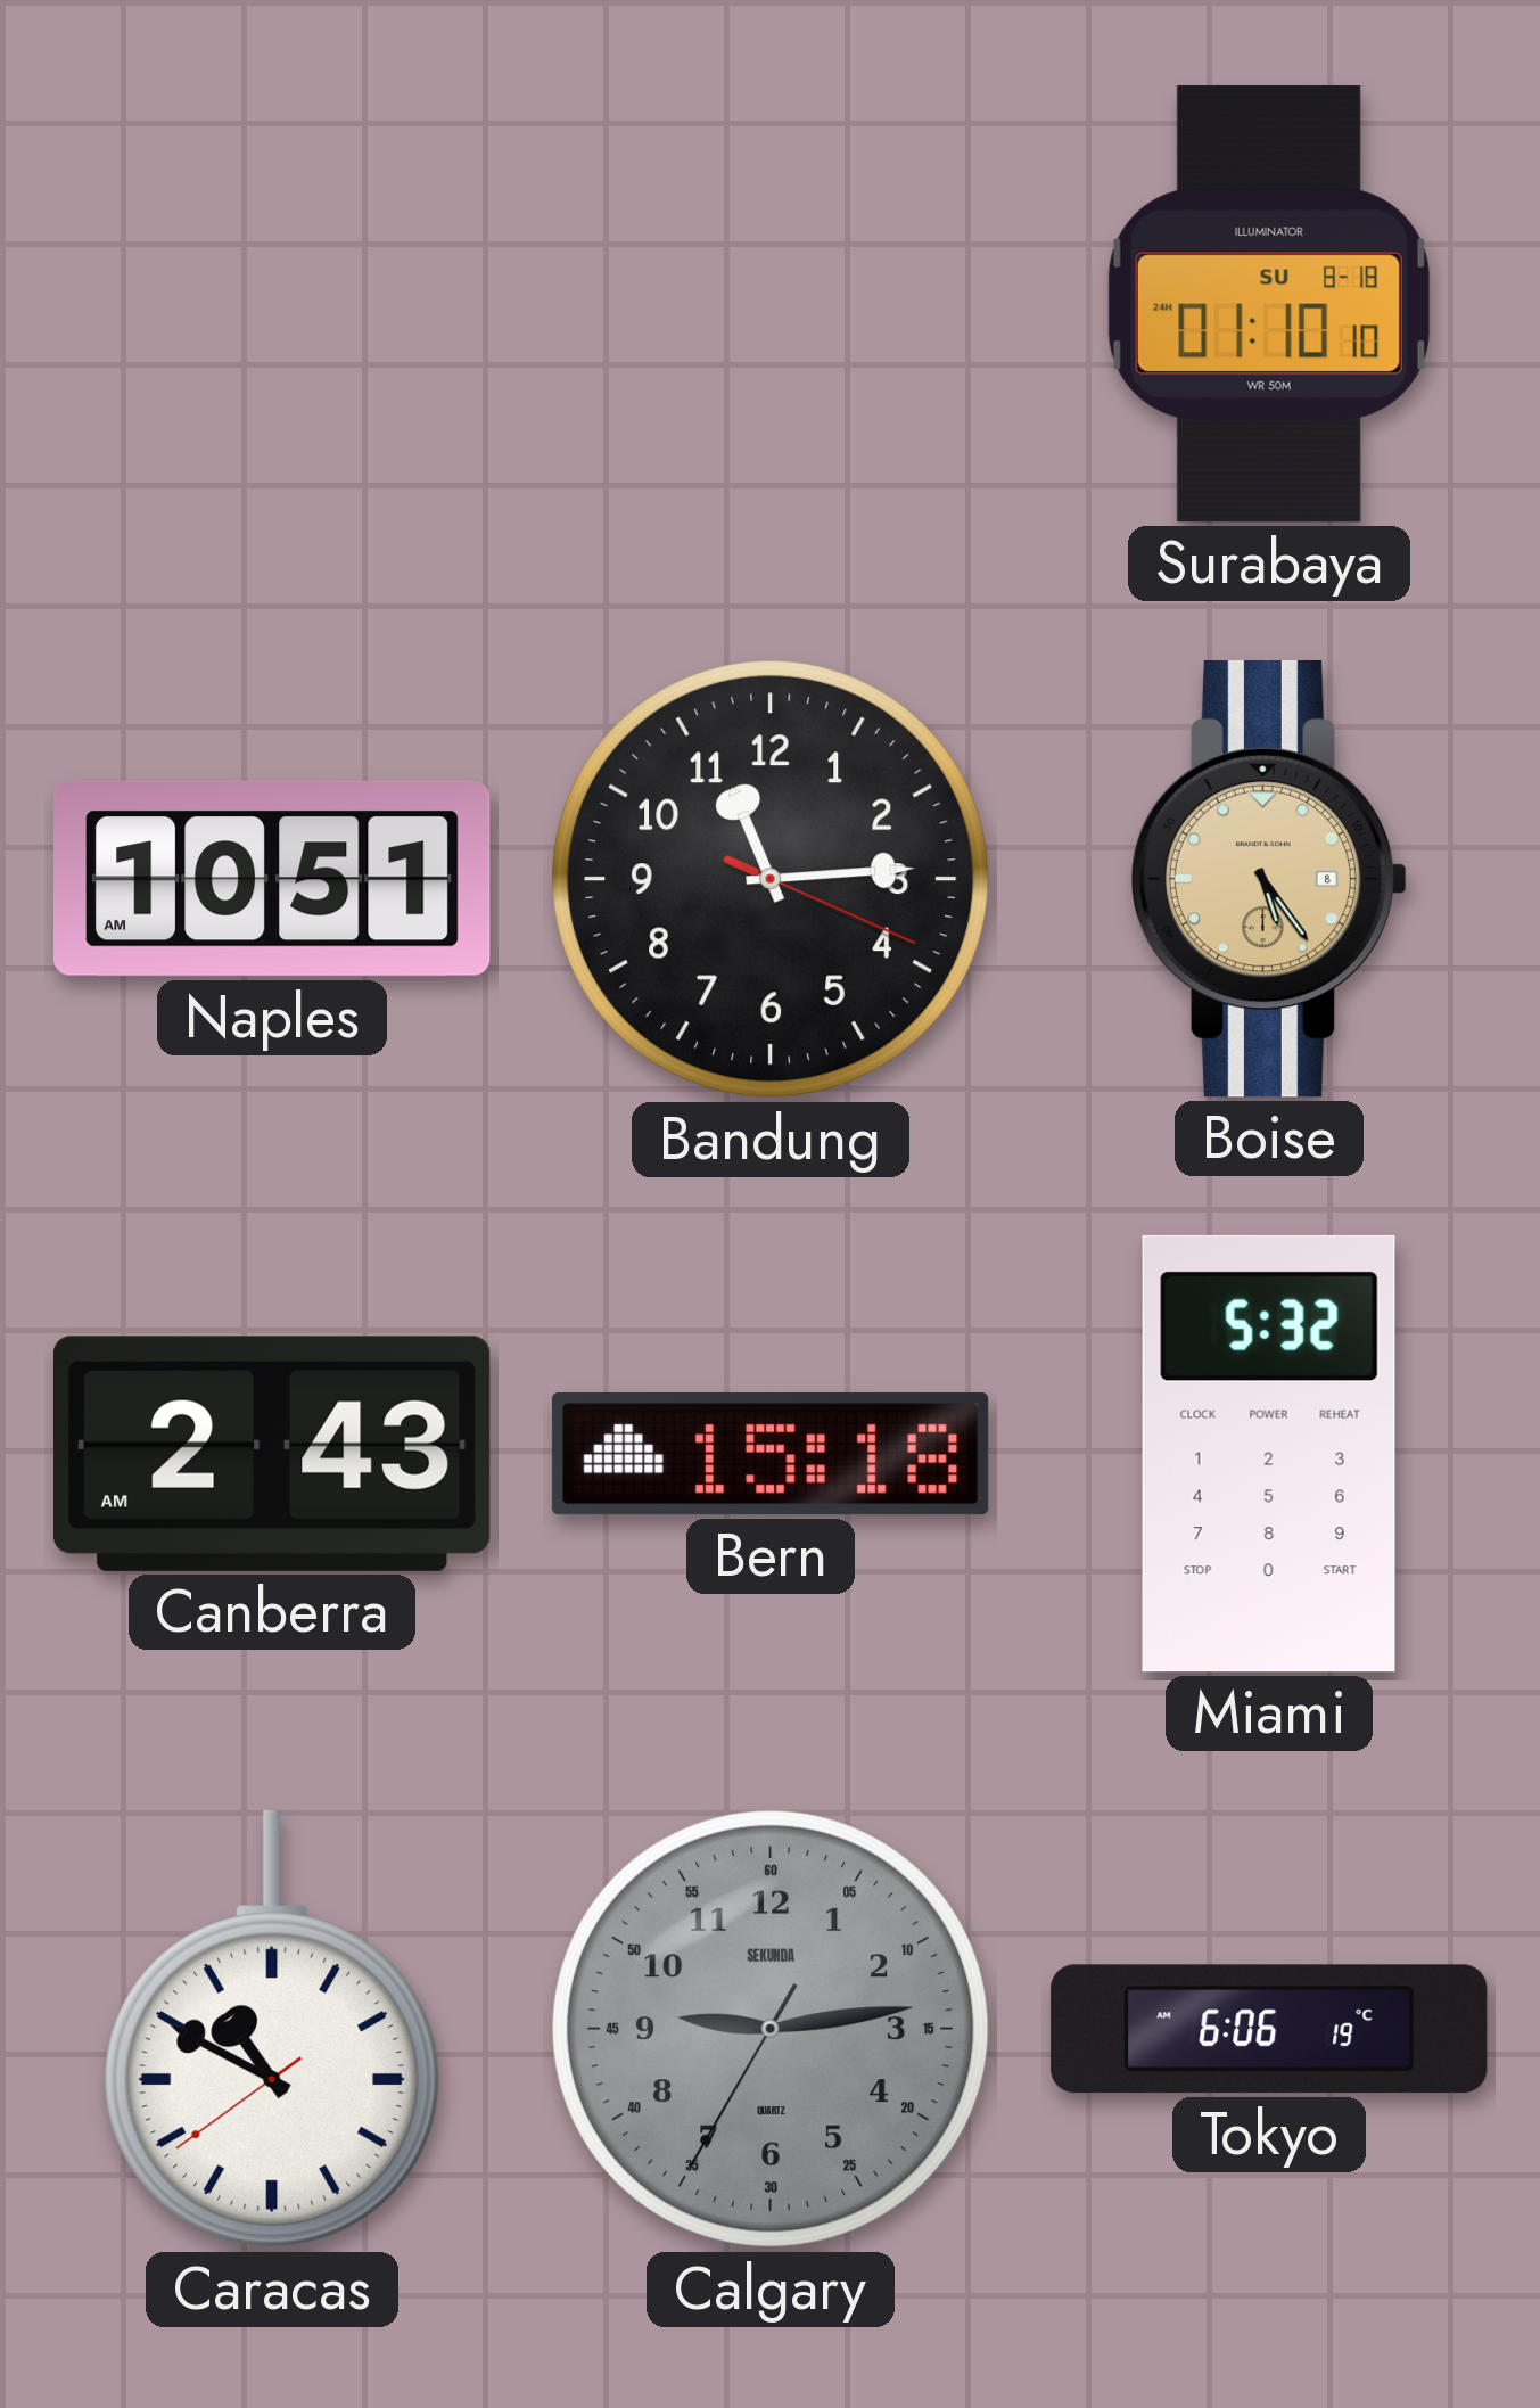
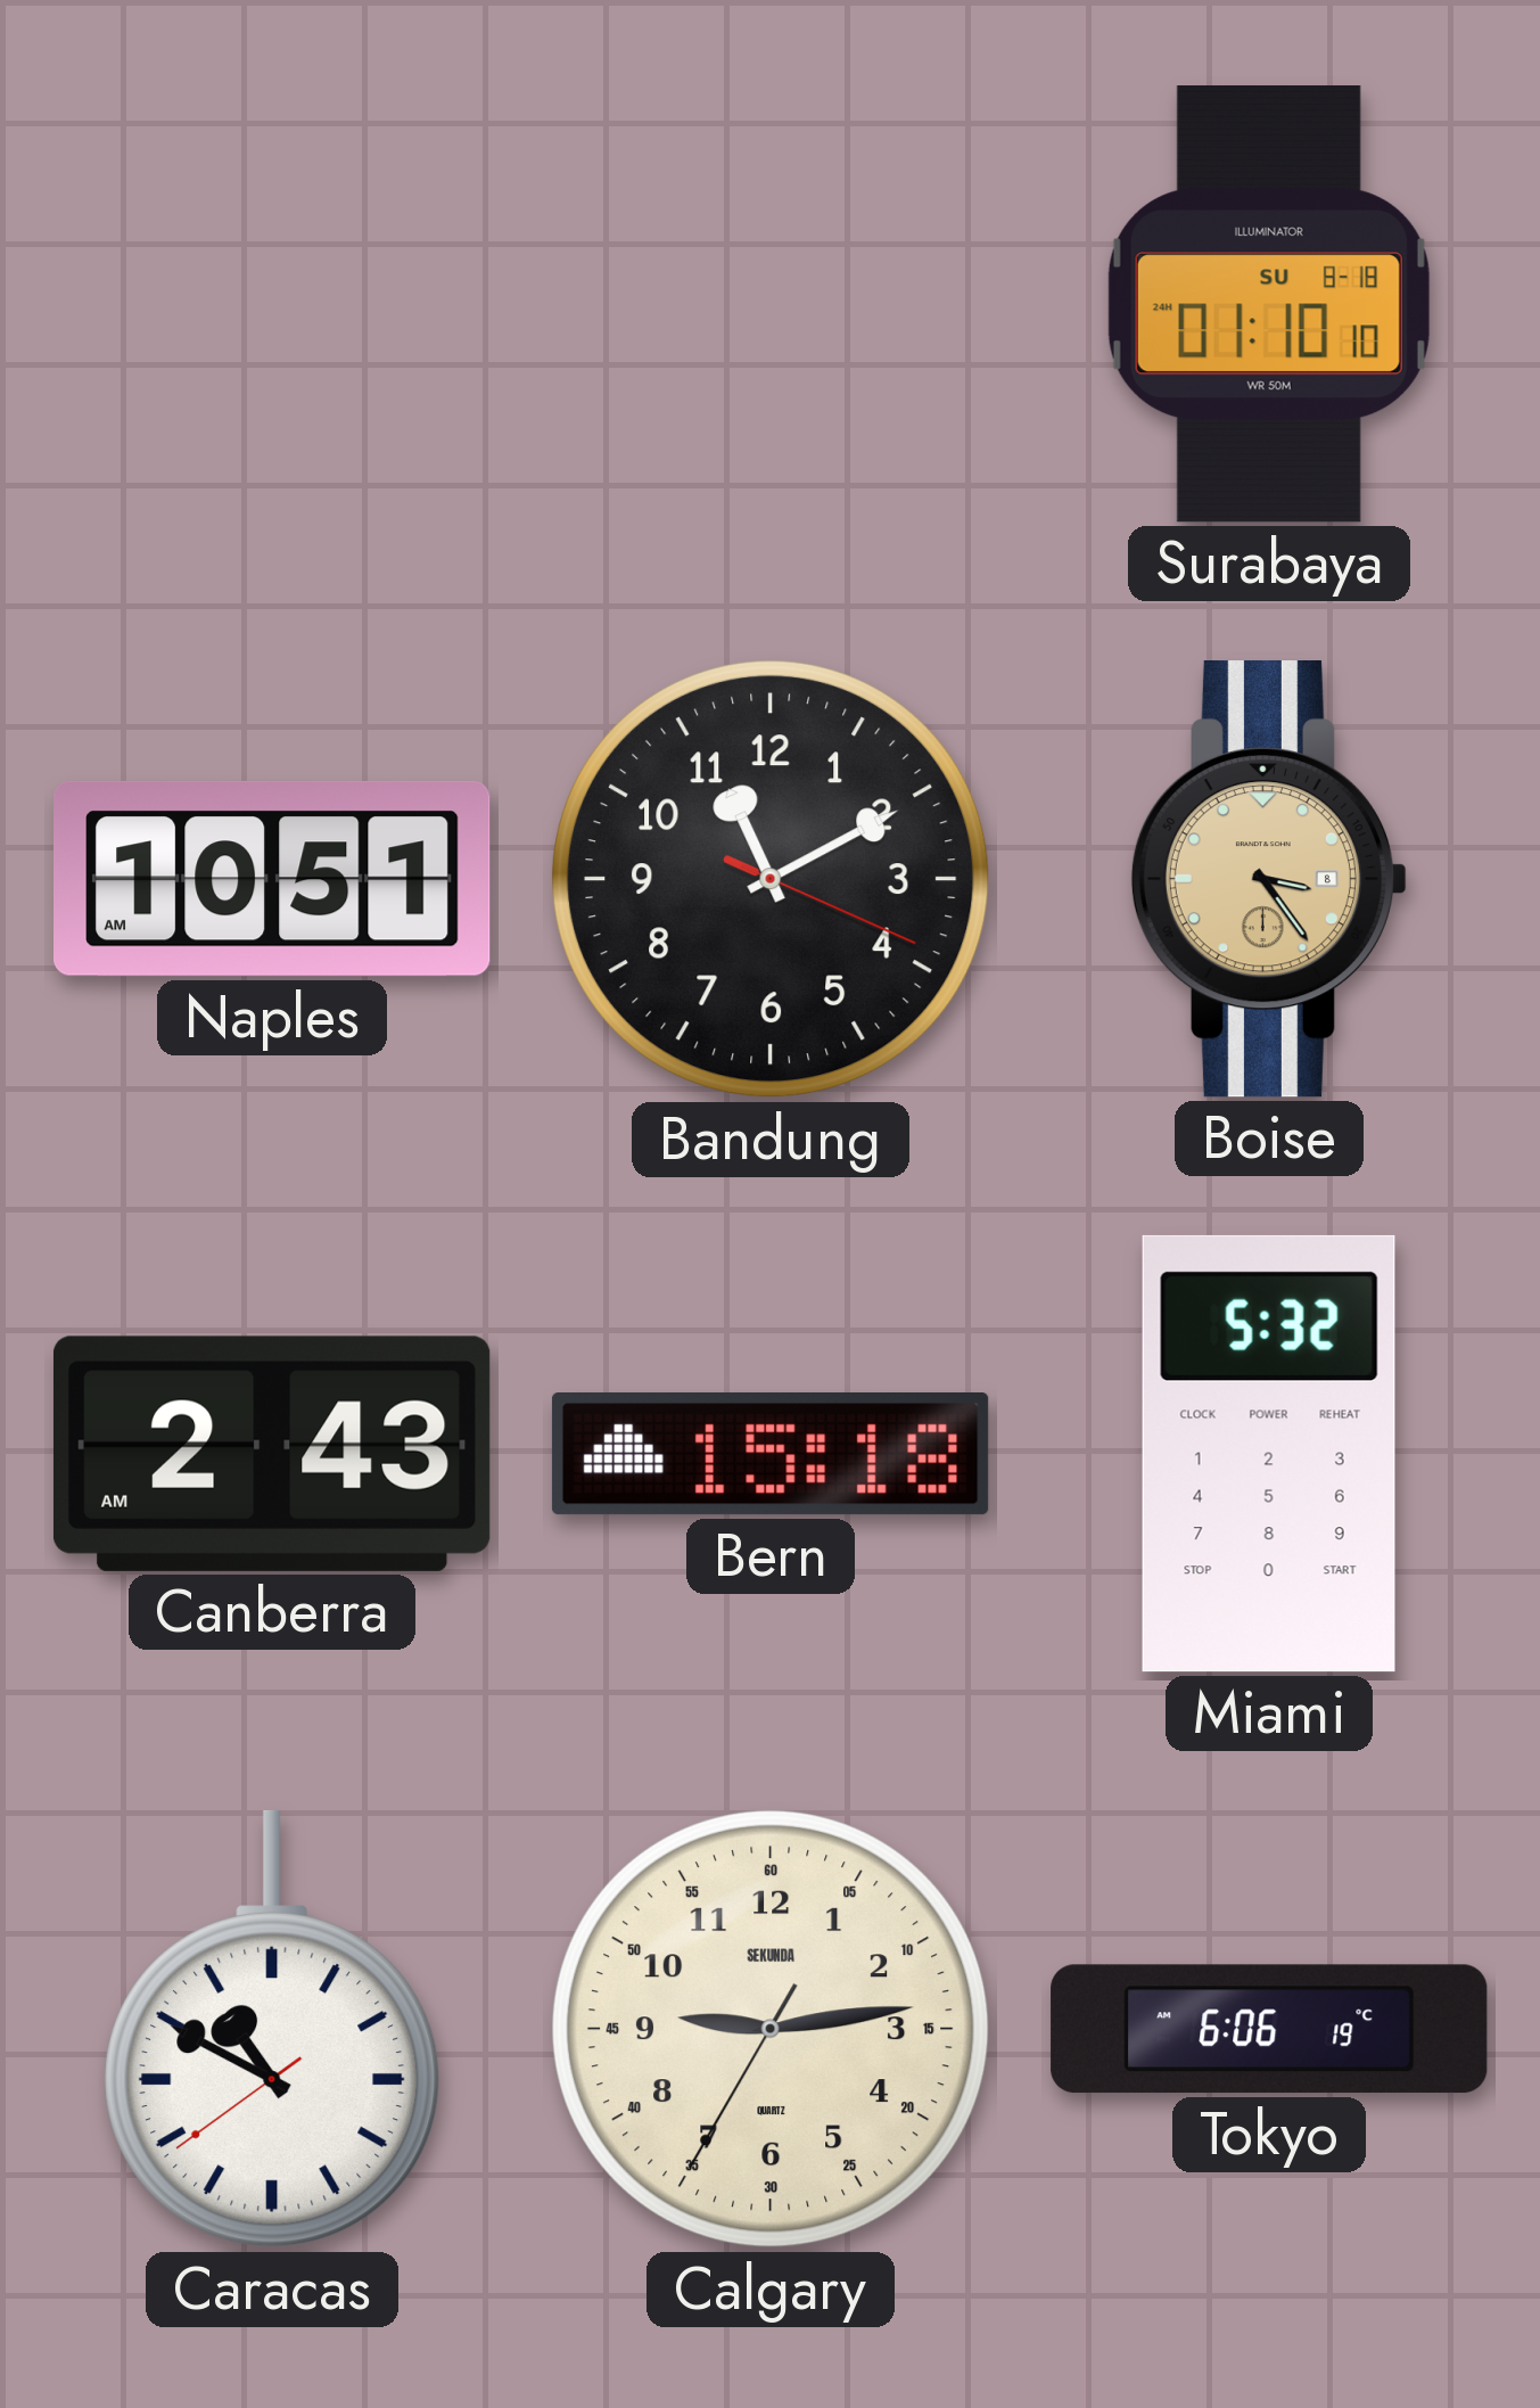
Bandung: 11:14 -> 11:10
Boise: 5:24 -> 3:24
Calgary dial: grey -> cream
